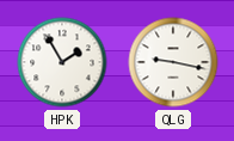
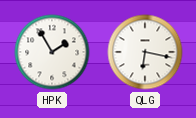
QLG: 9:17 -> 6:17
